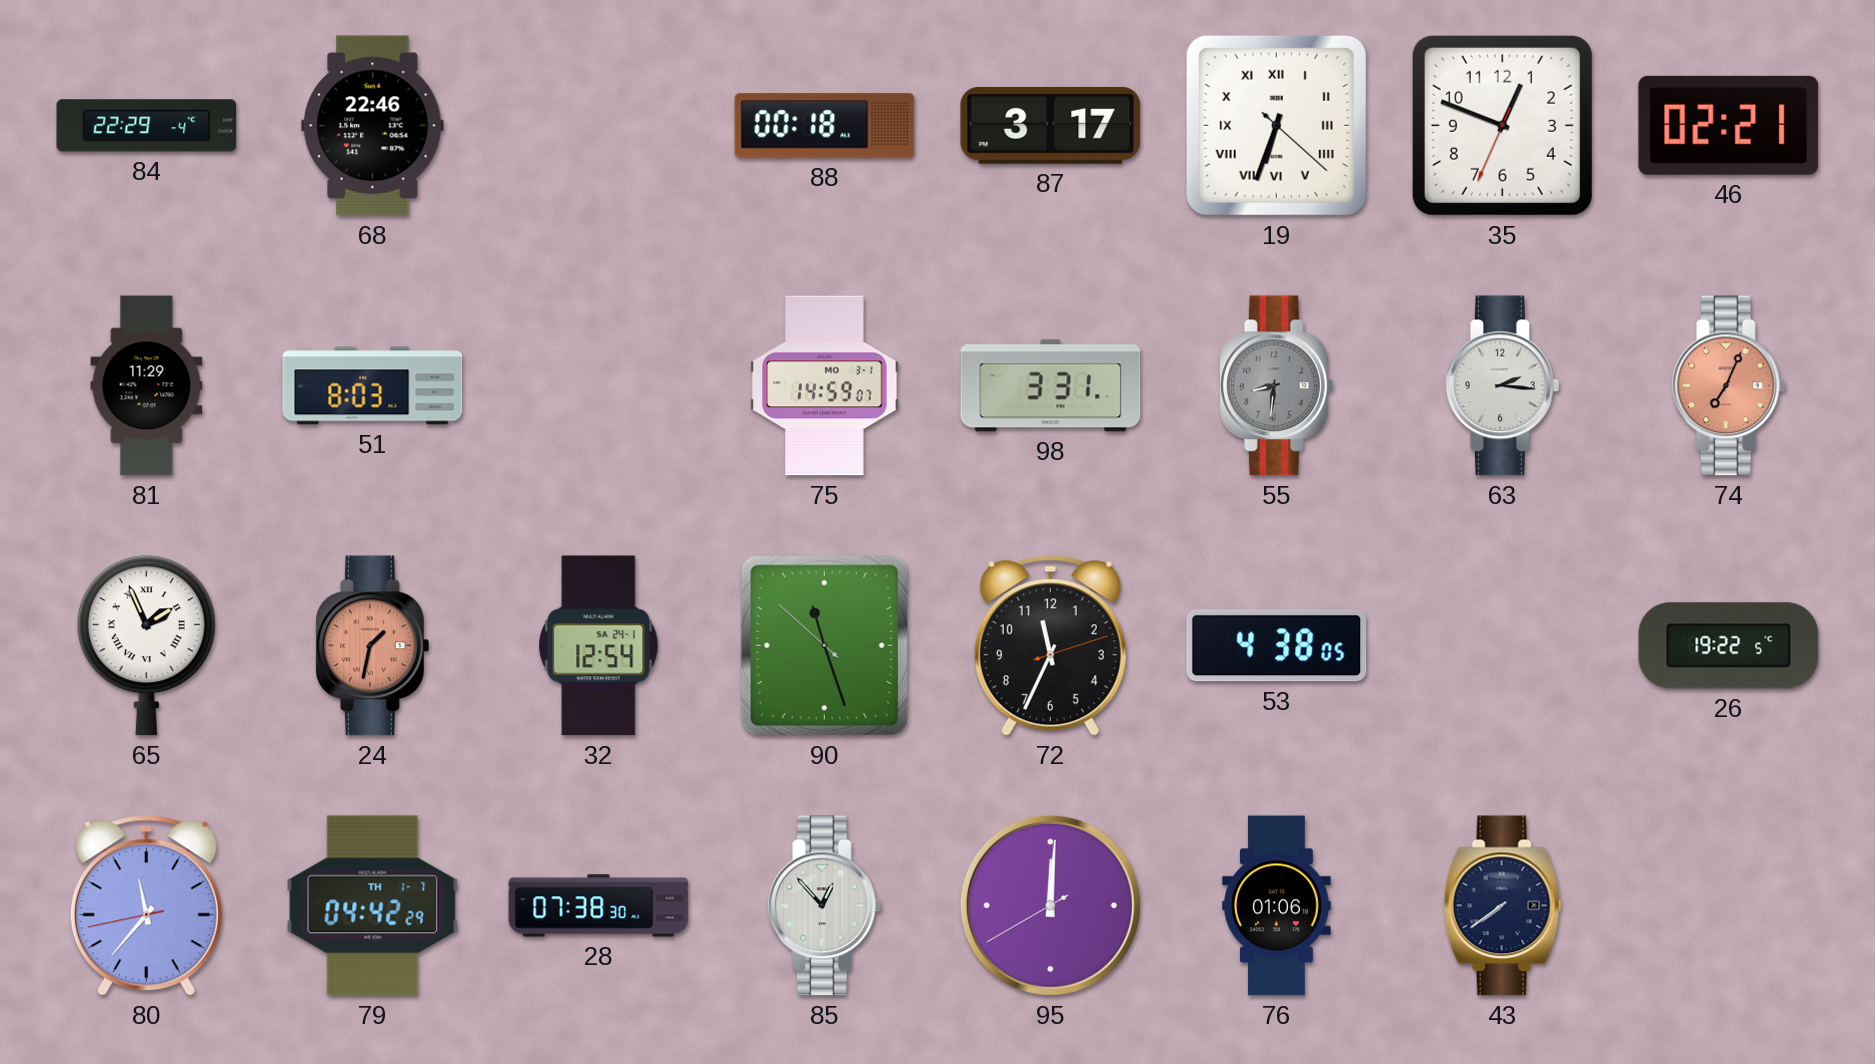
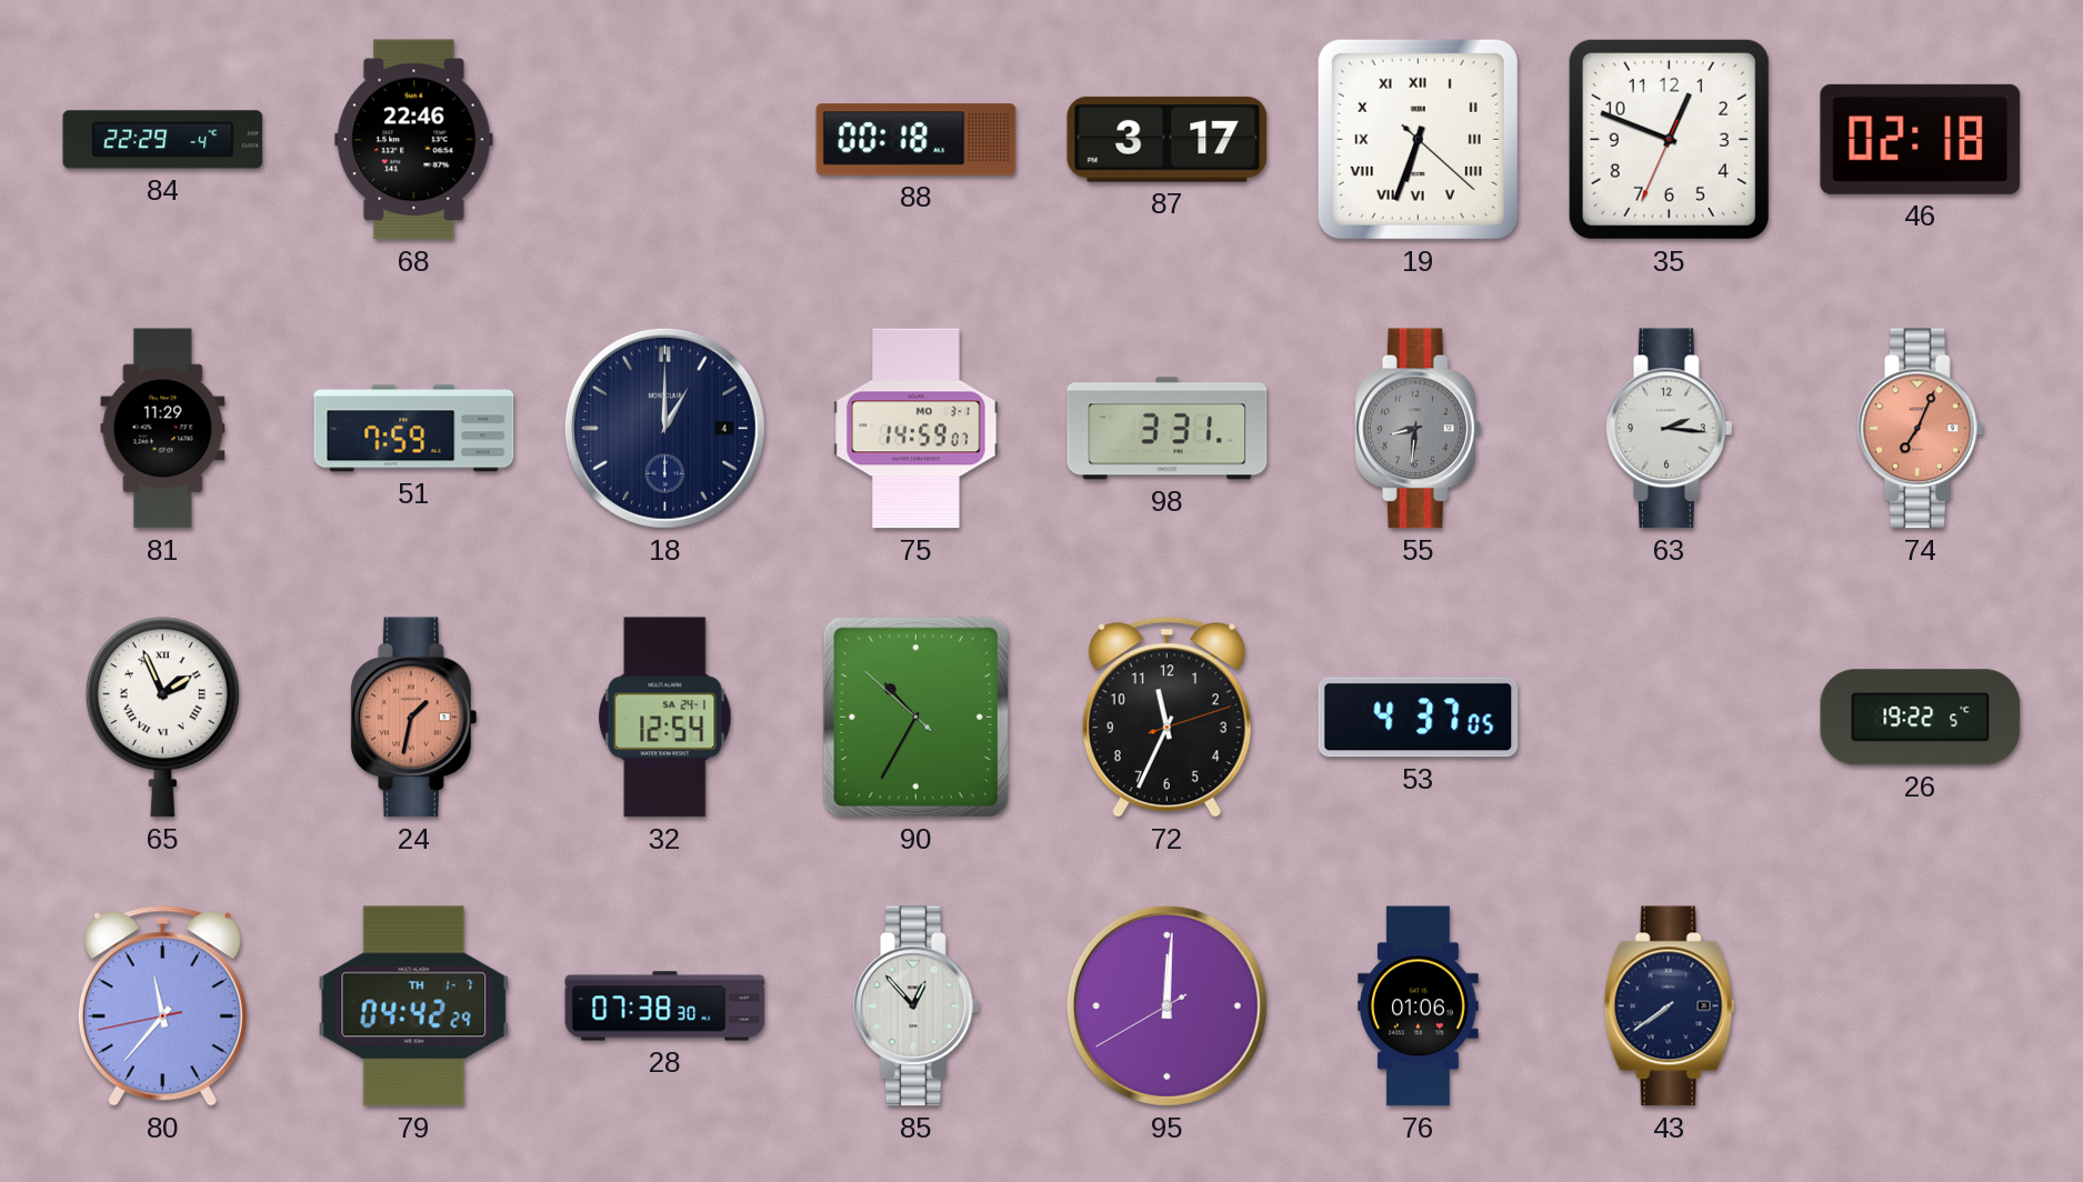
46: 02:21 -> 02:18
51: 8:03 -> 7:59
18: none -> 1:00
90: 11:26 -> 10:34
53: 4:38 -> 4:37
